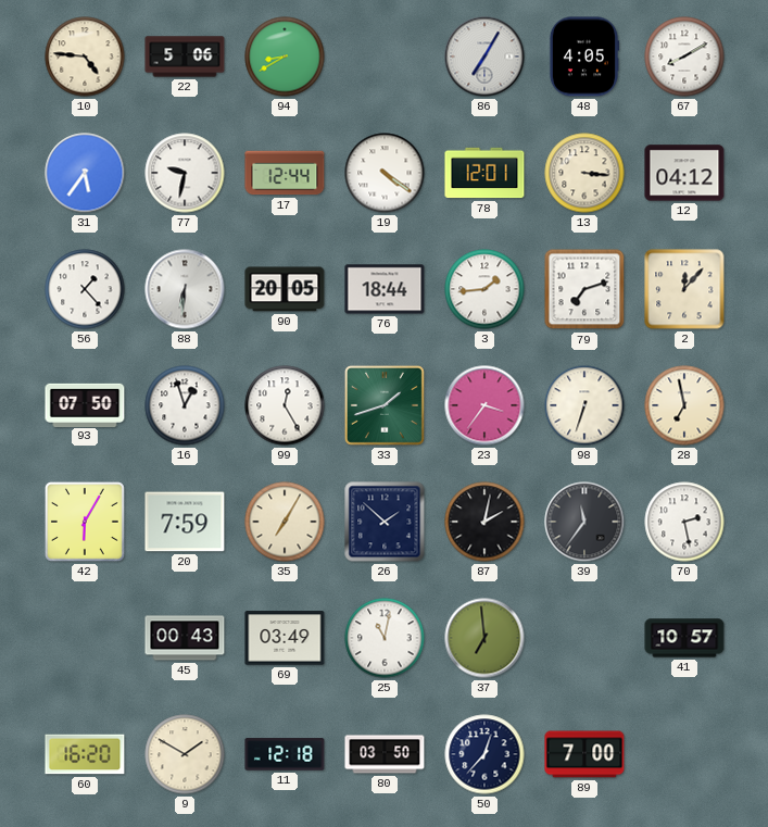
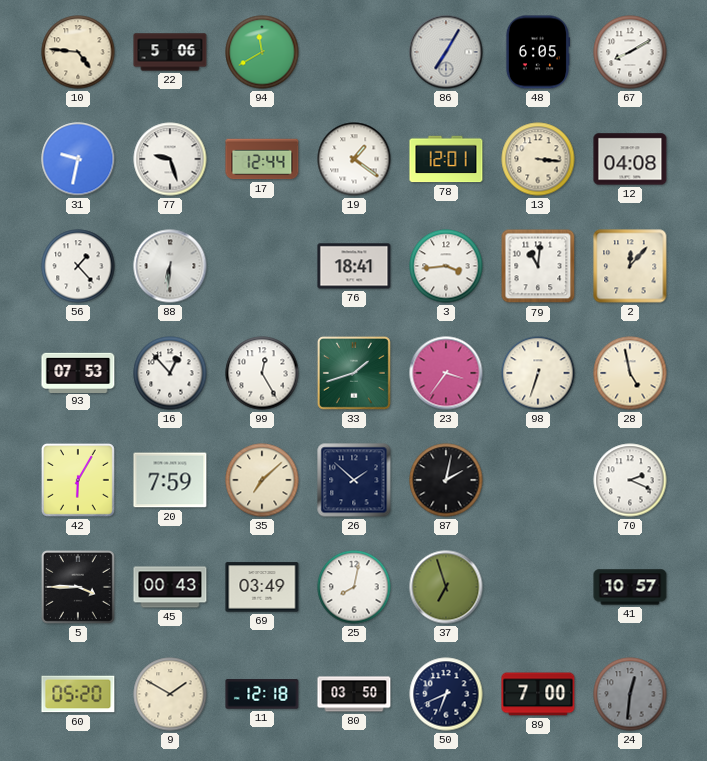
94: 8:40 -> 11:40
48: 4:05 -> 6:05
31: 5:36 -> 9:32
77: 9:32 -> 9:27
19: 4:21 -> 1:21
12: 04:12 -> 04:08
90: 20:05 -> none
76: 18:44 -> 18:41
3: 1:44 -> 3:44
79: 7:12 -> 11:01
93: 07:50 -> 07:53
16: 12:57 -> 12:53
28: 6:58 -> 4:58
35: 7:05 -> 7:08
39: 11:36 -> none
70: 2:28 -> 2:19
5: none -> 3:45
25: 11:02 -> 8:02
37: 6:59 -> 6:57
60: 16:20 -> 05:20
50: 12:37 -> 6:41
24: none -> 12:31
